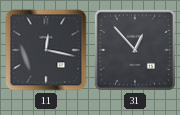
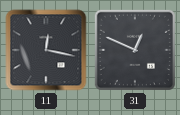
31: 12:53 -> 12:49
